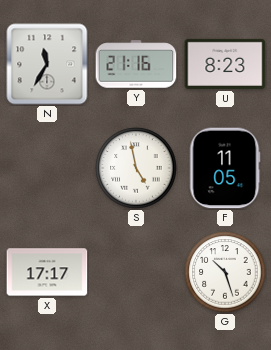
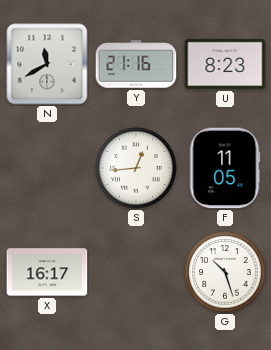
N: 11:35 -> 11:40
S: 4:58 -> 12:44
X: 17:17 -> 16:17
